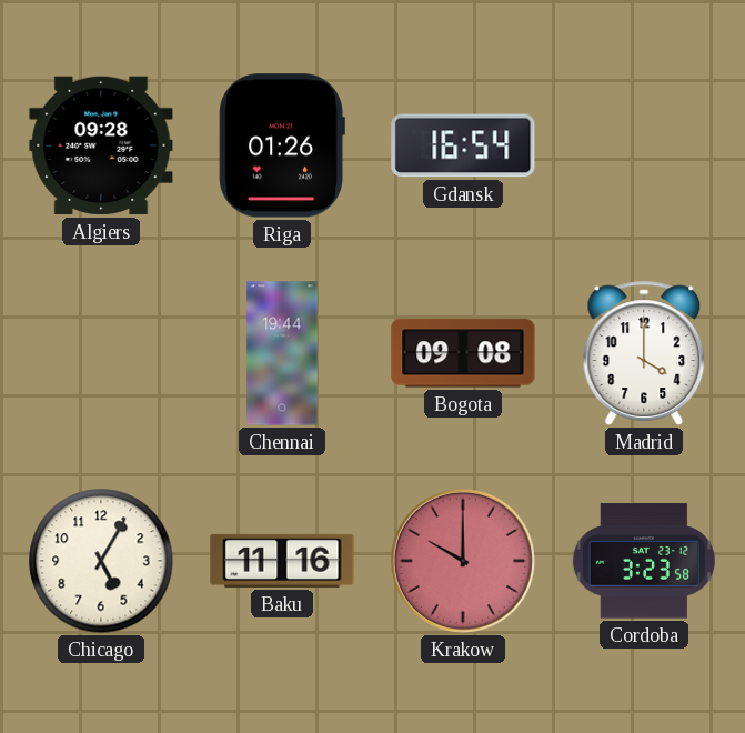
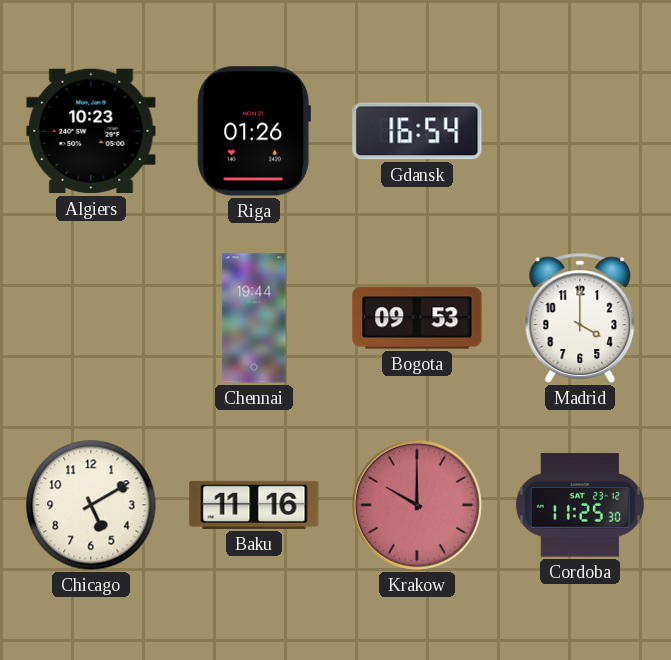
Algiers: 09:28 -> 10:23
Bogota: 09:08 -> 09:53
Chicago: 5:05 -> 5:10
Cordoba: 3:23 -> 11:25
